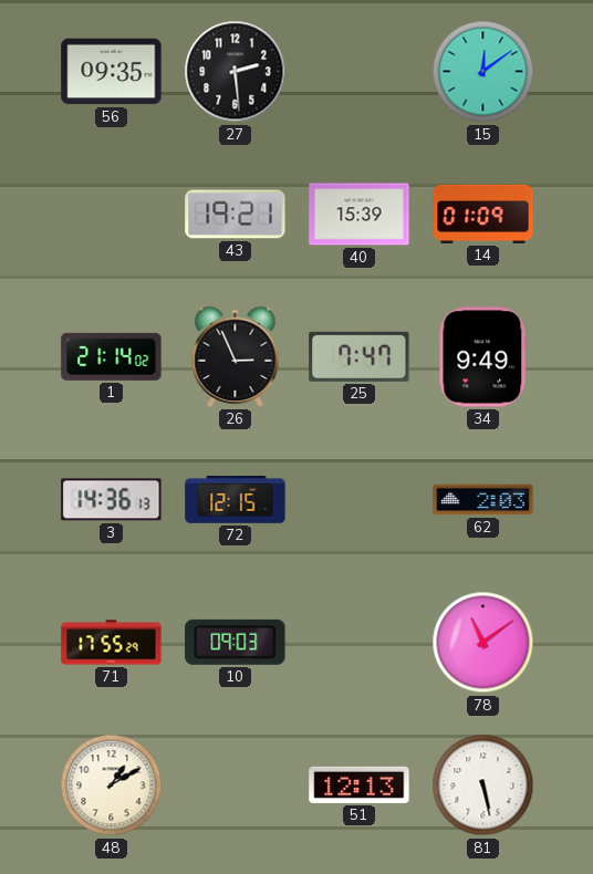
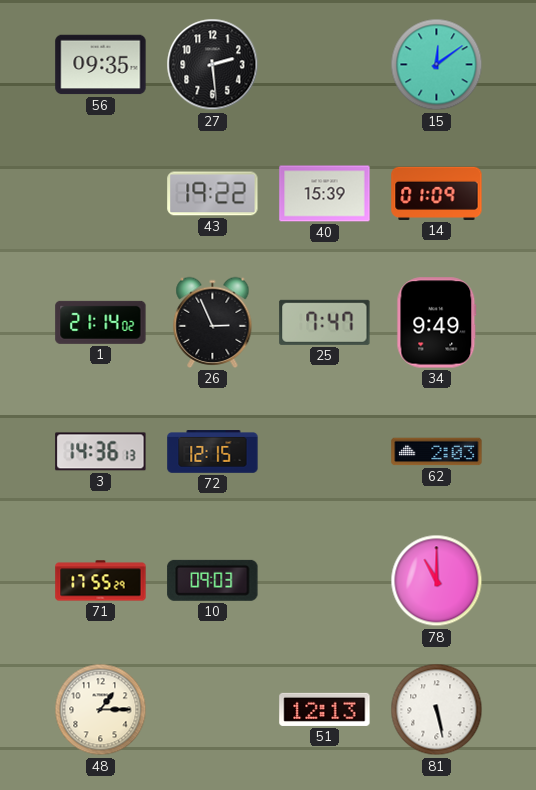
43: 19:21 -> 19:22
78: 11:09 -> 11:00
48: 1:10 -> 1:15
